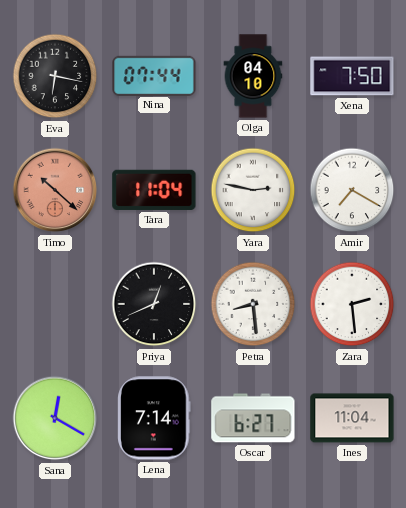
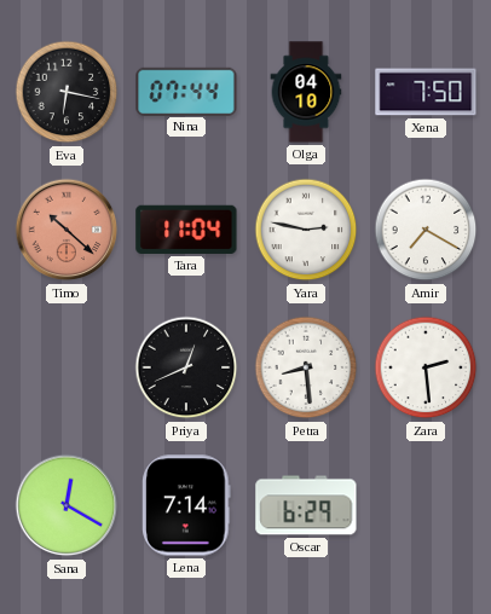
Oscar: 6:27 -> 6:29
Ines: 11:04 -> none
